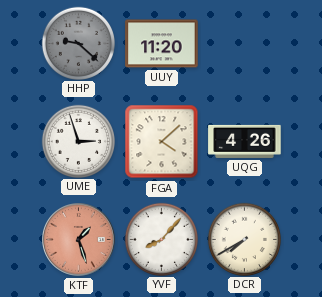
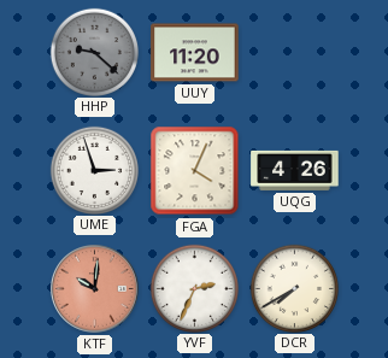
FGA: 4:08 -> 4:04
KTF: 1:27 -> 10:01
YVF: 8:07 -> 2:34
